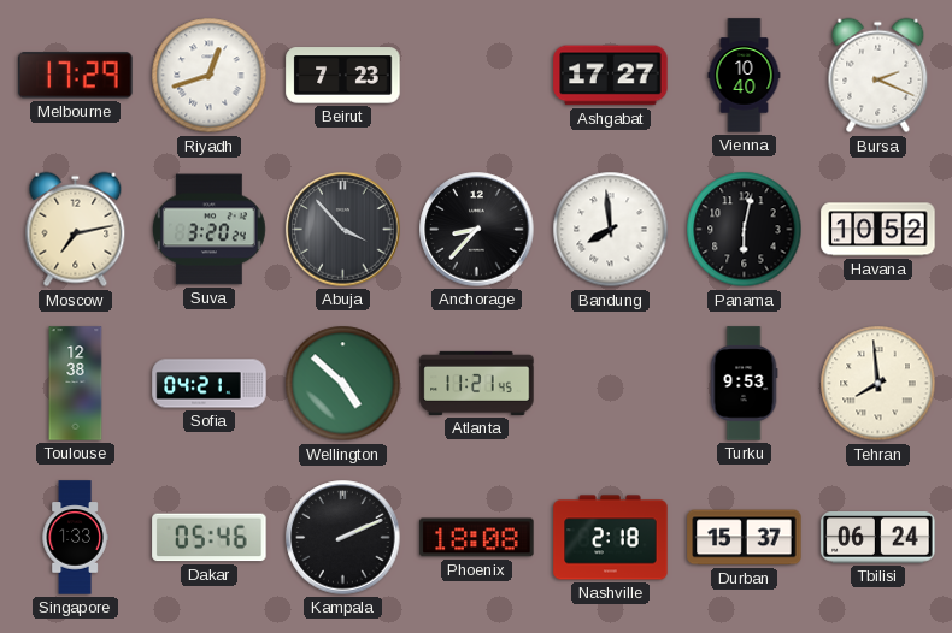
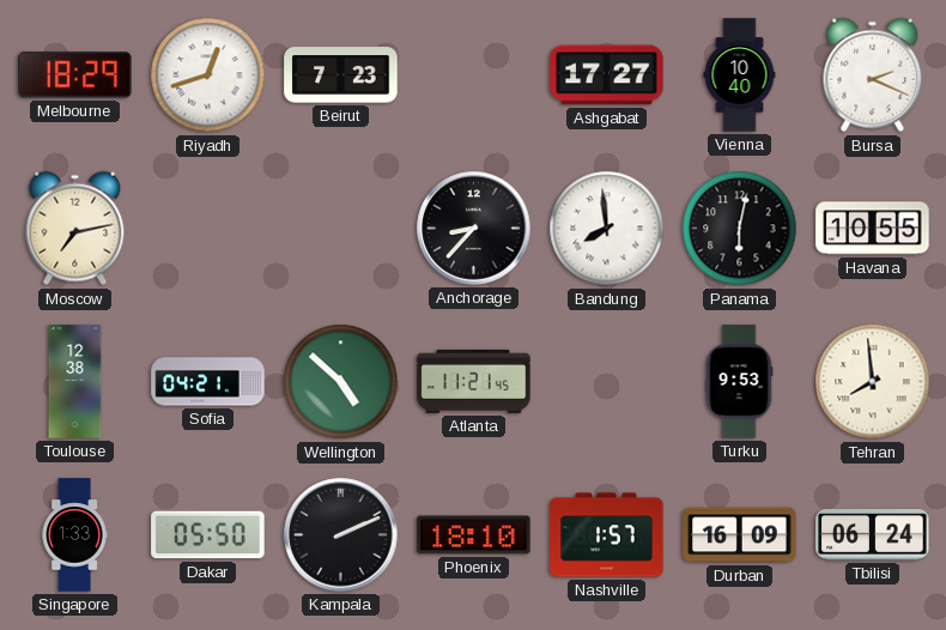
Melbourne: 17:29 -> 18:29
Suva: 3:20 -> none
Abuja: 3:53 -> none
Havana: 10:52 -> 10:55
Dakar: 05:46 -> 05:50
Phoenix: 18:08 -> 18:10
Nashville: 2:18 -> 1:57
Durban: 15:37 -> 16:09
